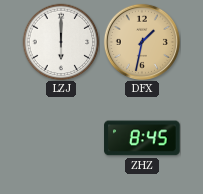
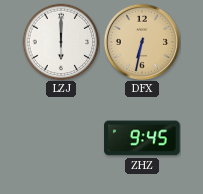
DFX: 1:32 -> 6:32
ZHZ: 8:45 -> 9:45
